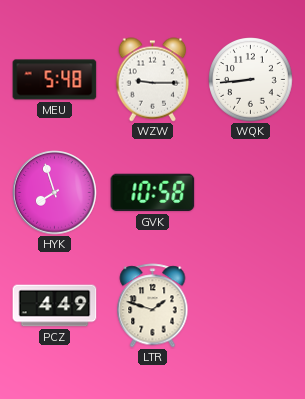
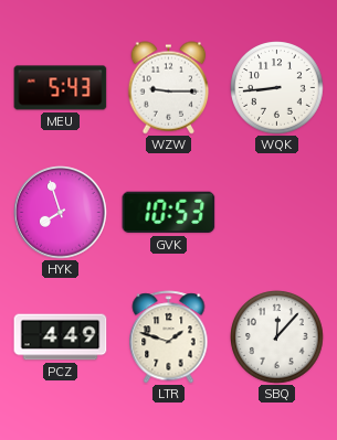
MEU: 5:48 -> 5:43
GVK: 10:58 -> 10:53
SBQ: none -> 12:07
